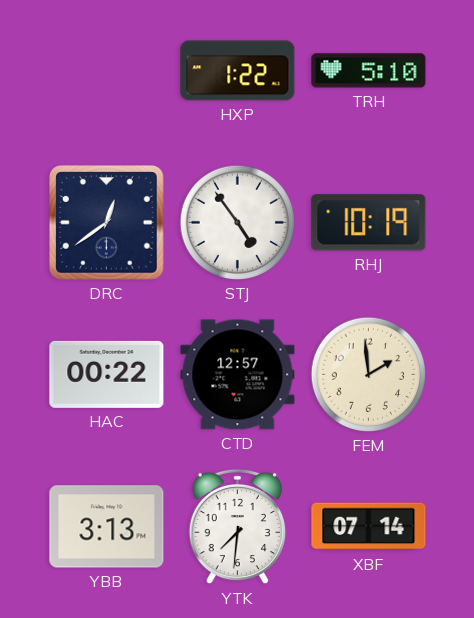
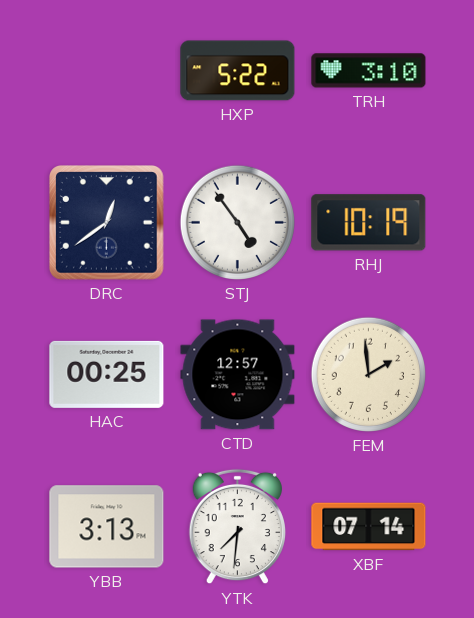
HXP: 1:22 -> 5:22
TRH: 5:10 -> 3:10
HAC: 00:22 -> 00:25
